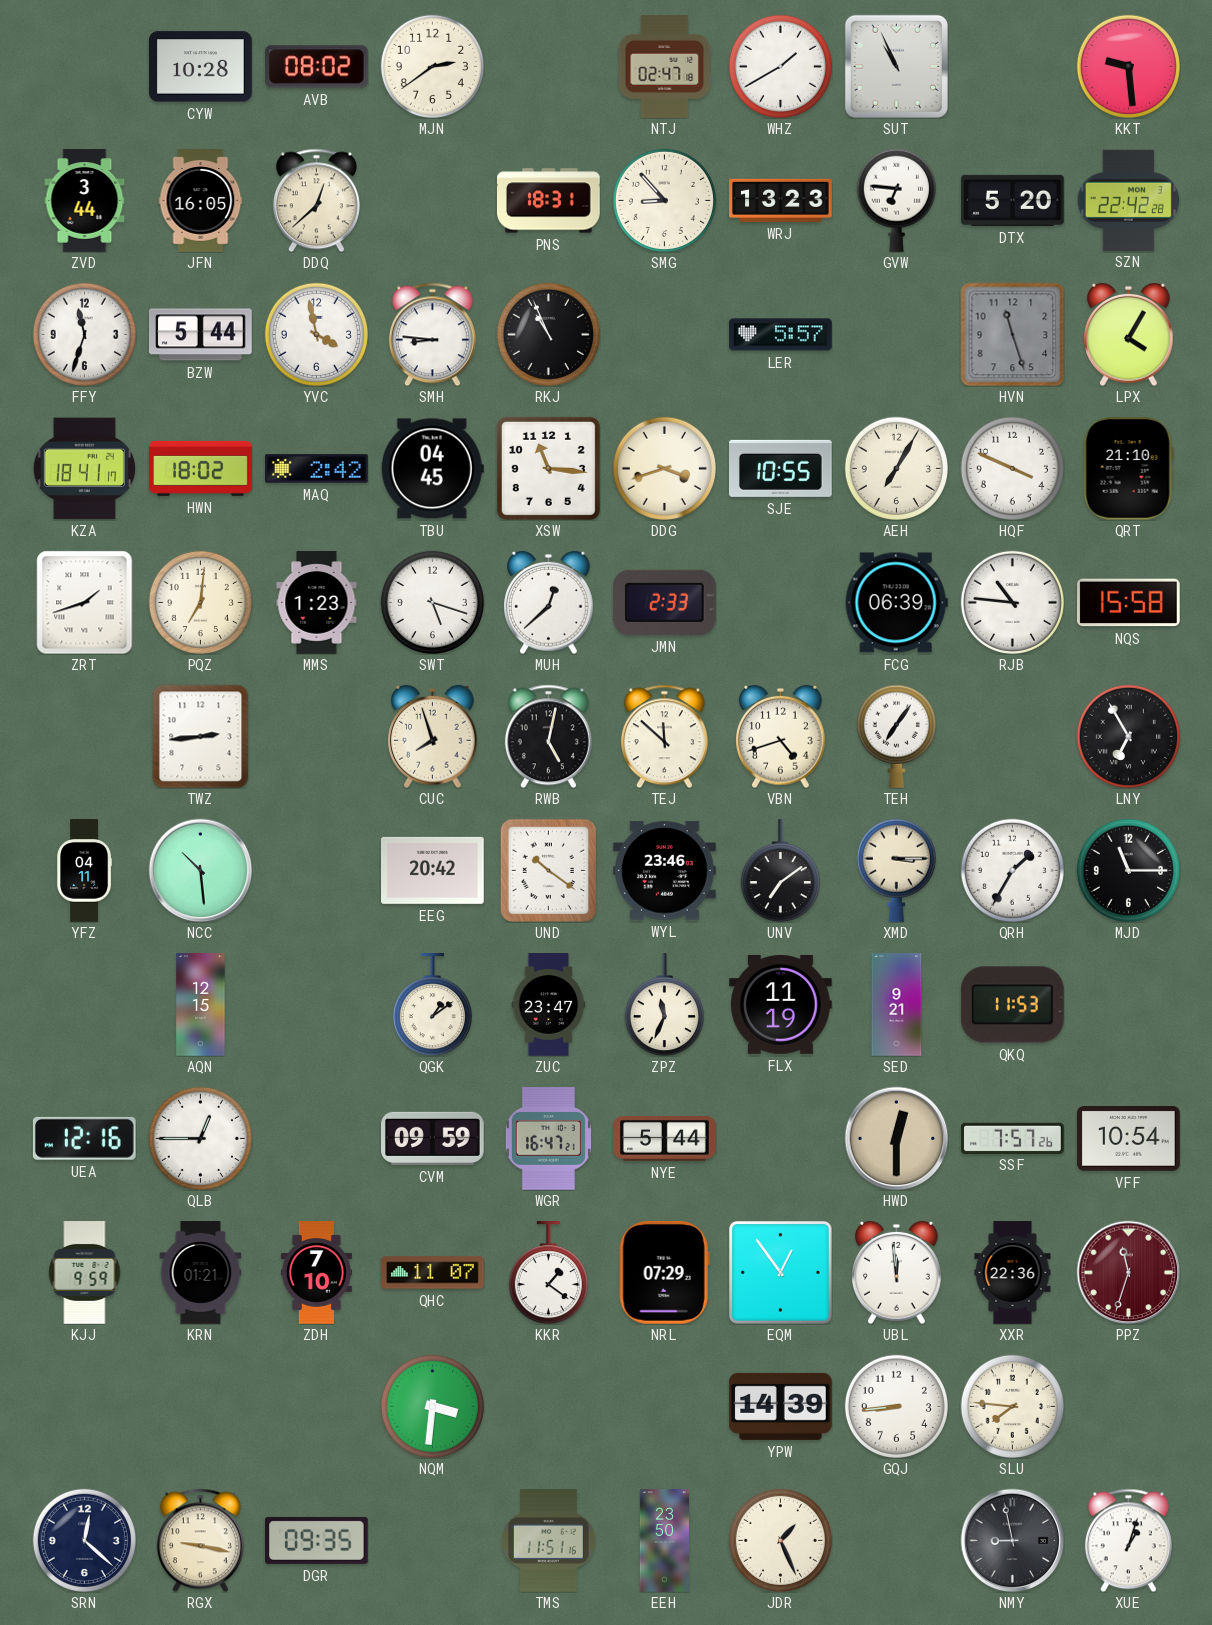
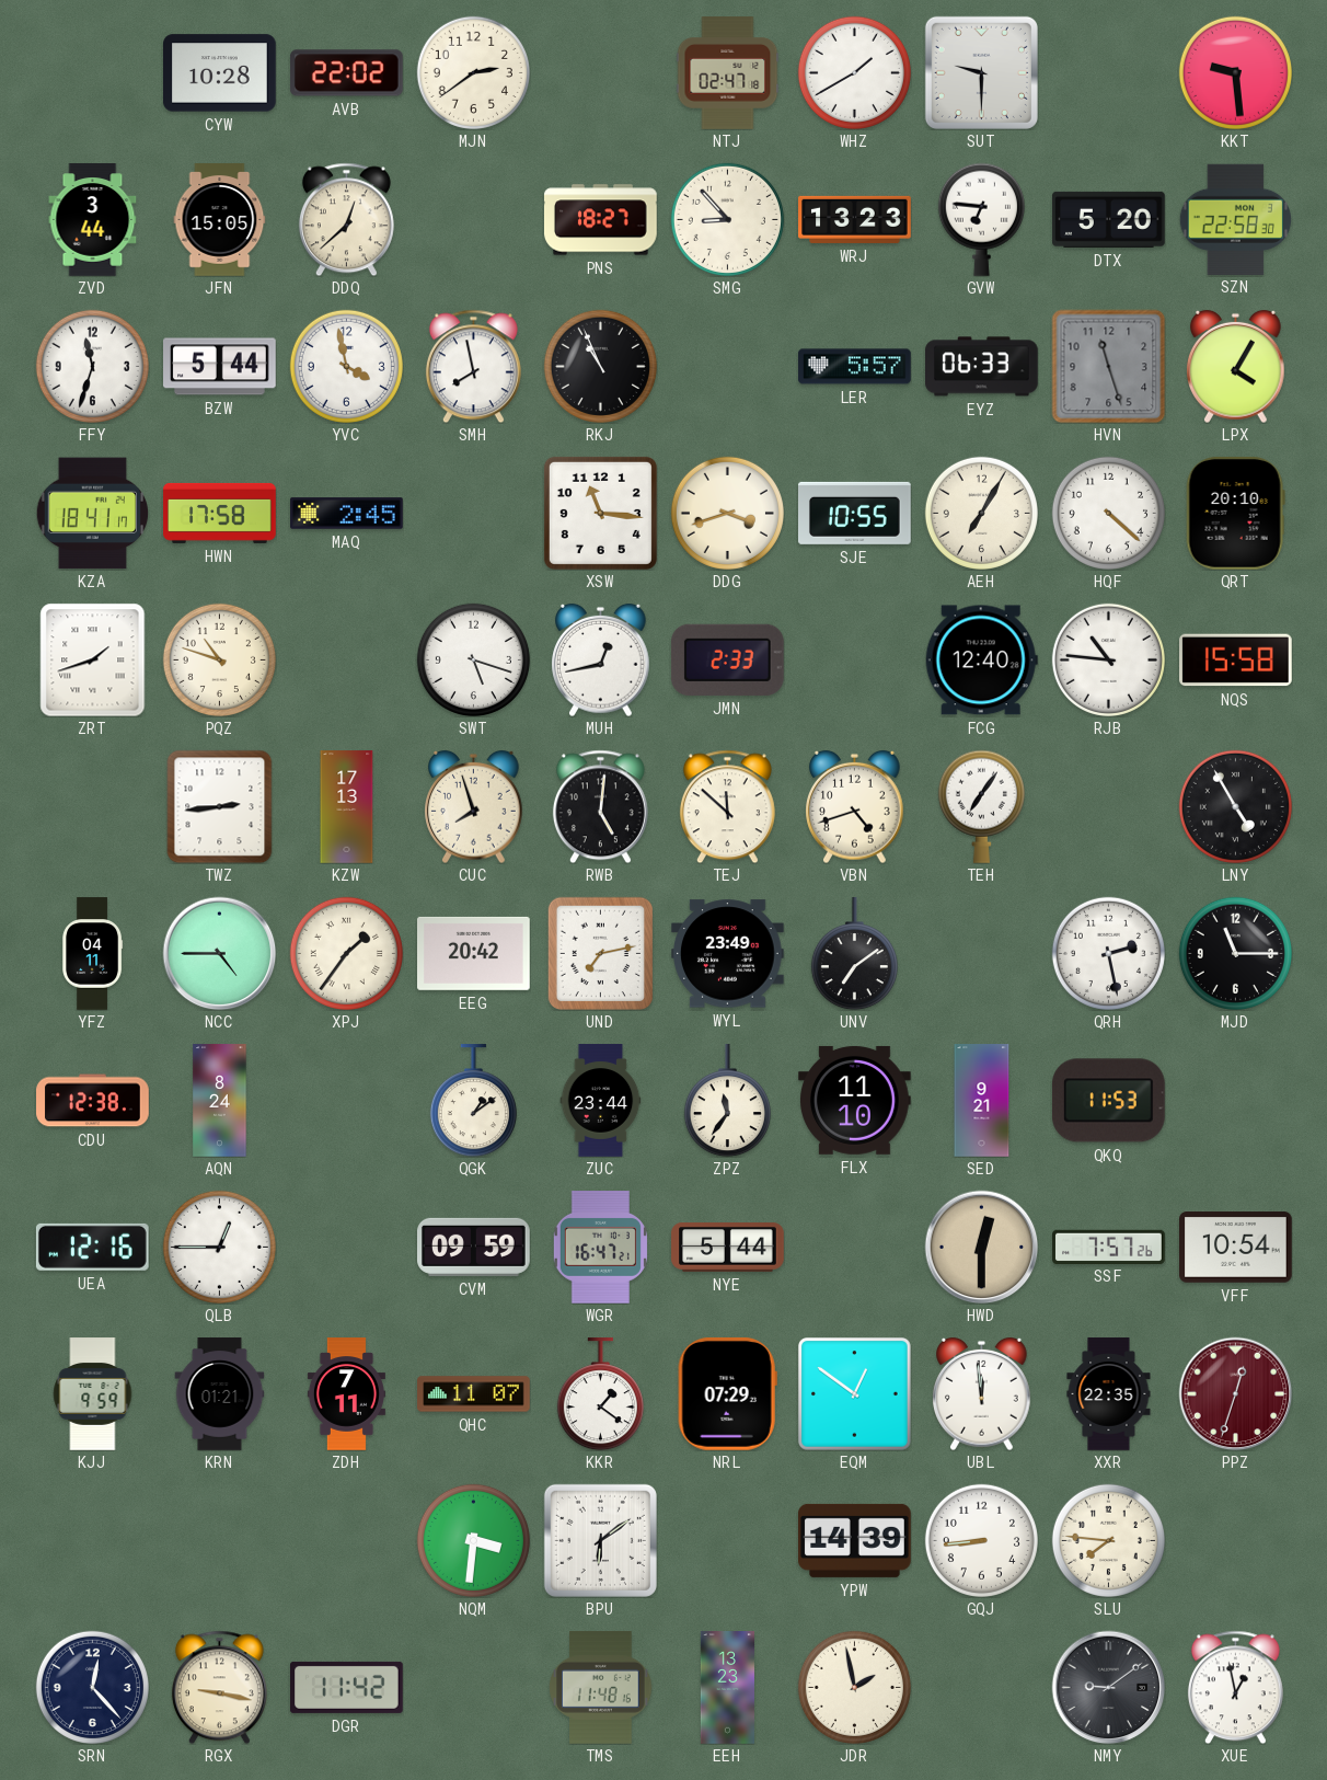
AVB: 08:02 -> 22:02
SUT: 10:56 -> 9:30
JFN: 16:05 -> 15:05
PNS: 18:31 -> 18:27
SZN: 22:42 -> 22:58
SMH: 8:46 -> 7:58
EYZ: none -> 06:33
HWN: 18:02 -> 17:58
MAQ: 2:42 -> 2:45
TBU: 04:45 -> none
HQF: 3:49 -> 4:22
QRT: 21:10 -> 20:10
PQZ: 7:01 -> 10:48
MMS: 1:23 -> none
MUH: 12:38 -> 12:43
FCG: 06:39 -> 12:40
KZW: none -> 17:13
RWB: 5:02 -> 5:01
LNY: 6:55 -> 4:55
NCC: 10:29 -> 4:45
XPJ: none -> 1:36
UND: 10:21 -> 7:13
WYL: 23:46 -> 23:49
XMD: 3:15 -> none
QRH: 1:35 -> 2:28
CDU: none -> 12:38
AQN: 12:15 -> 8:24
ZUC: 23:47 -> 23:44
ZPZ: 11:34 -> 11:36
FLX: 11:19 -> 11:10
ZDH: 7:10 -> 7:11
EQM: 12:54 -> 12:51
XXR: 22:36 -> 22:35
PPZ: 11:33 -> 12:33
BPU: none -> 6:09
SRN: 12:22 -> 12:23
DGR: 09:35 -> 11:42
TMS: 11:51 -> 11:48
EEH: 23:50 -> 13:23
JDR: 1:26 -> 1:58
NMY: 8:58 -> 9:09
XUE: 1:03 -> 12:58
